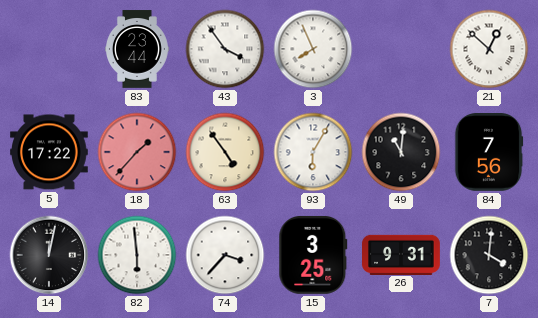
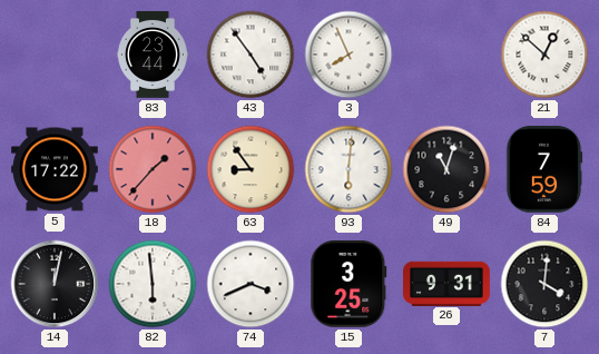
43: 3:54 -> 4:54
63: 4:54 -> 8:54
93: 6:05 -> 6:01
49: 11:01 -> 11:03
84: 7:56 -> 7:59
74: 3:37 -> 3:41
